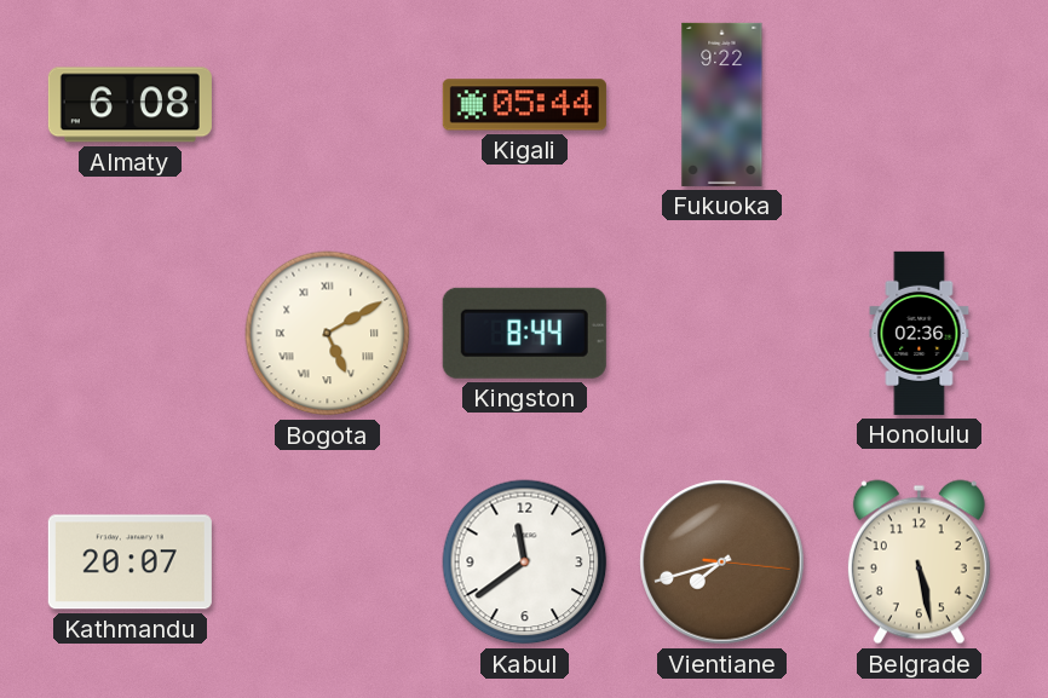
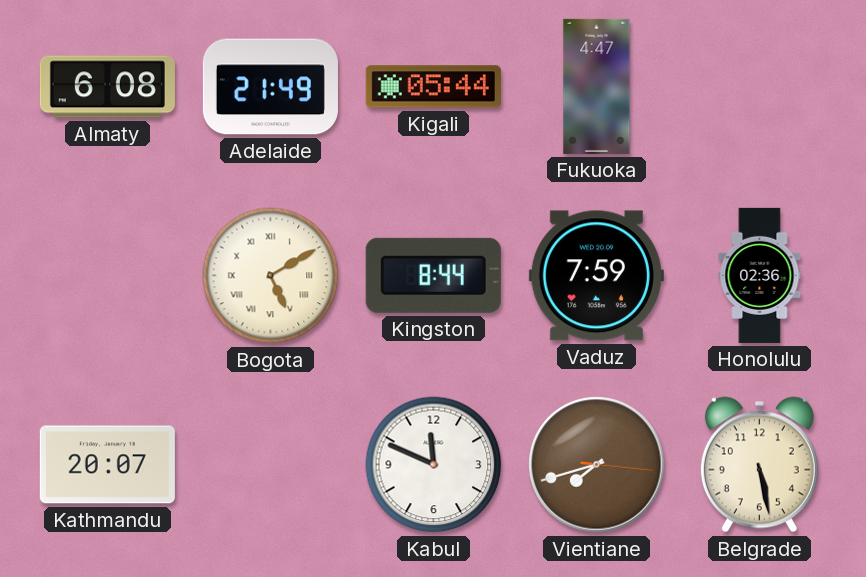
Adelaide: none -> 21:49
Fukuoka: 9:22 -> 4:47
Vaduz: none -> 7:59
Kabul: 11:39 -> 11:49
